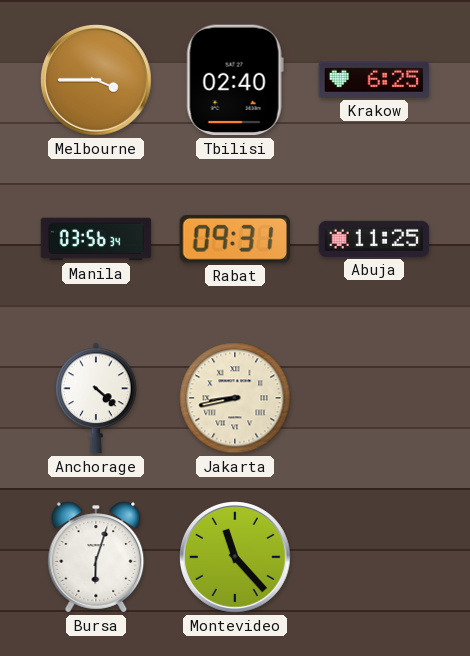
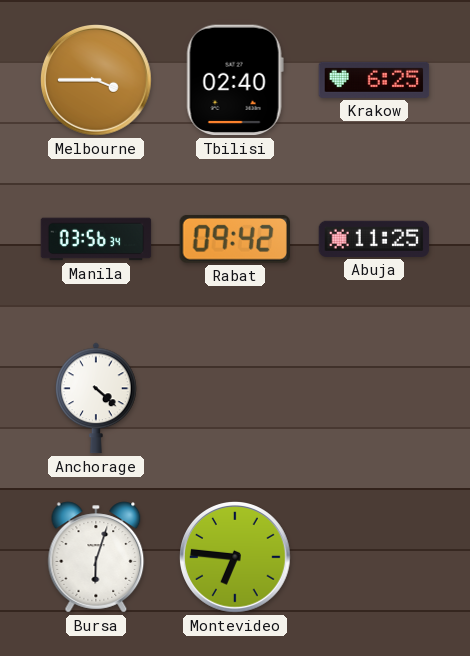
Rabat: 09:31 -> 09:42
Jakarta: 8:43 -> none
Montevideo: 11:23 -> 6:46
